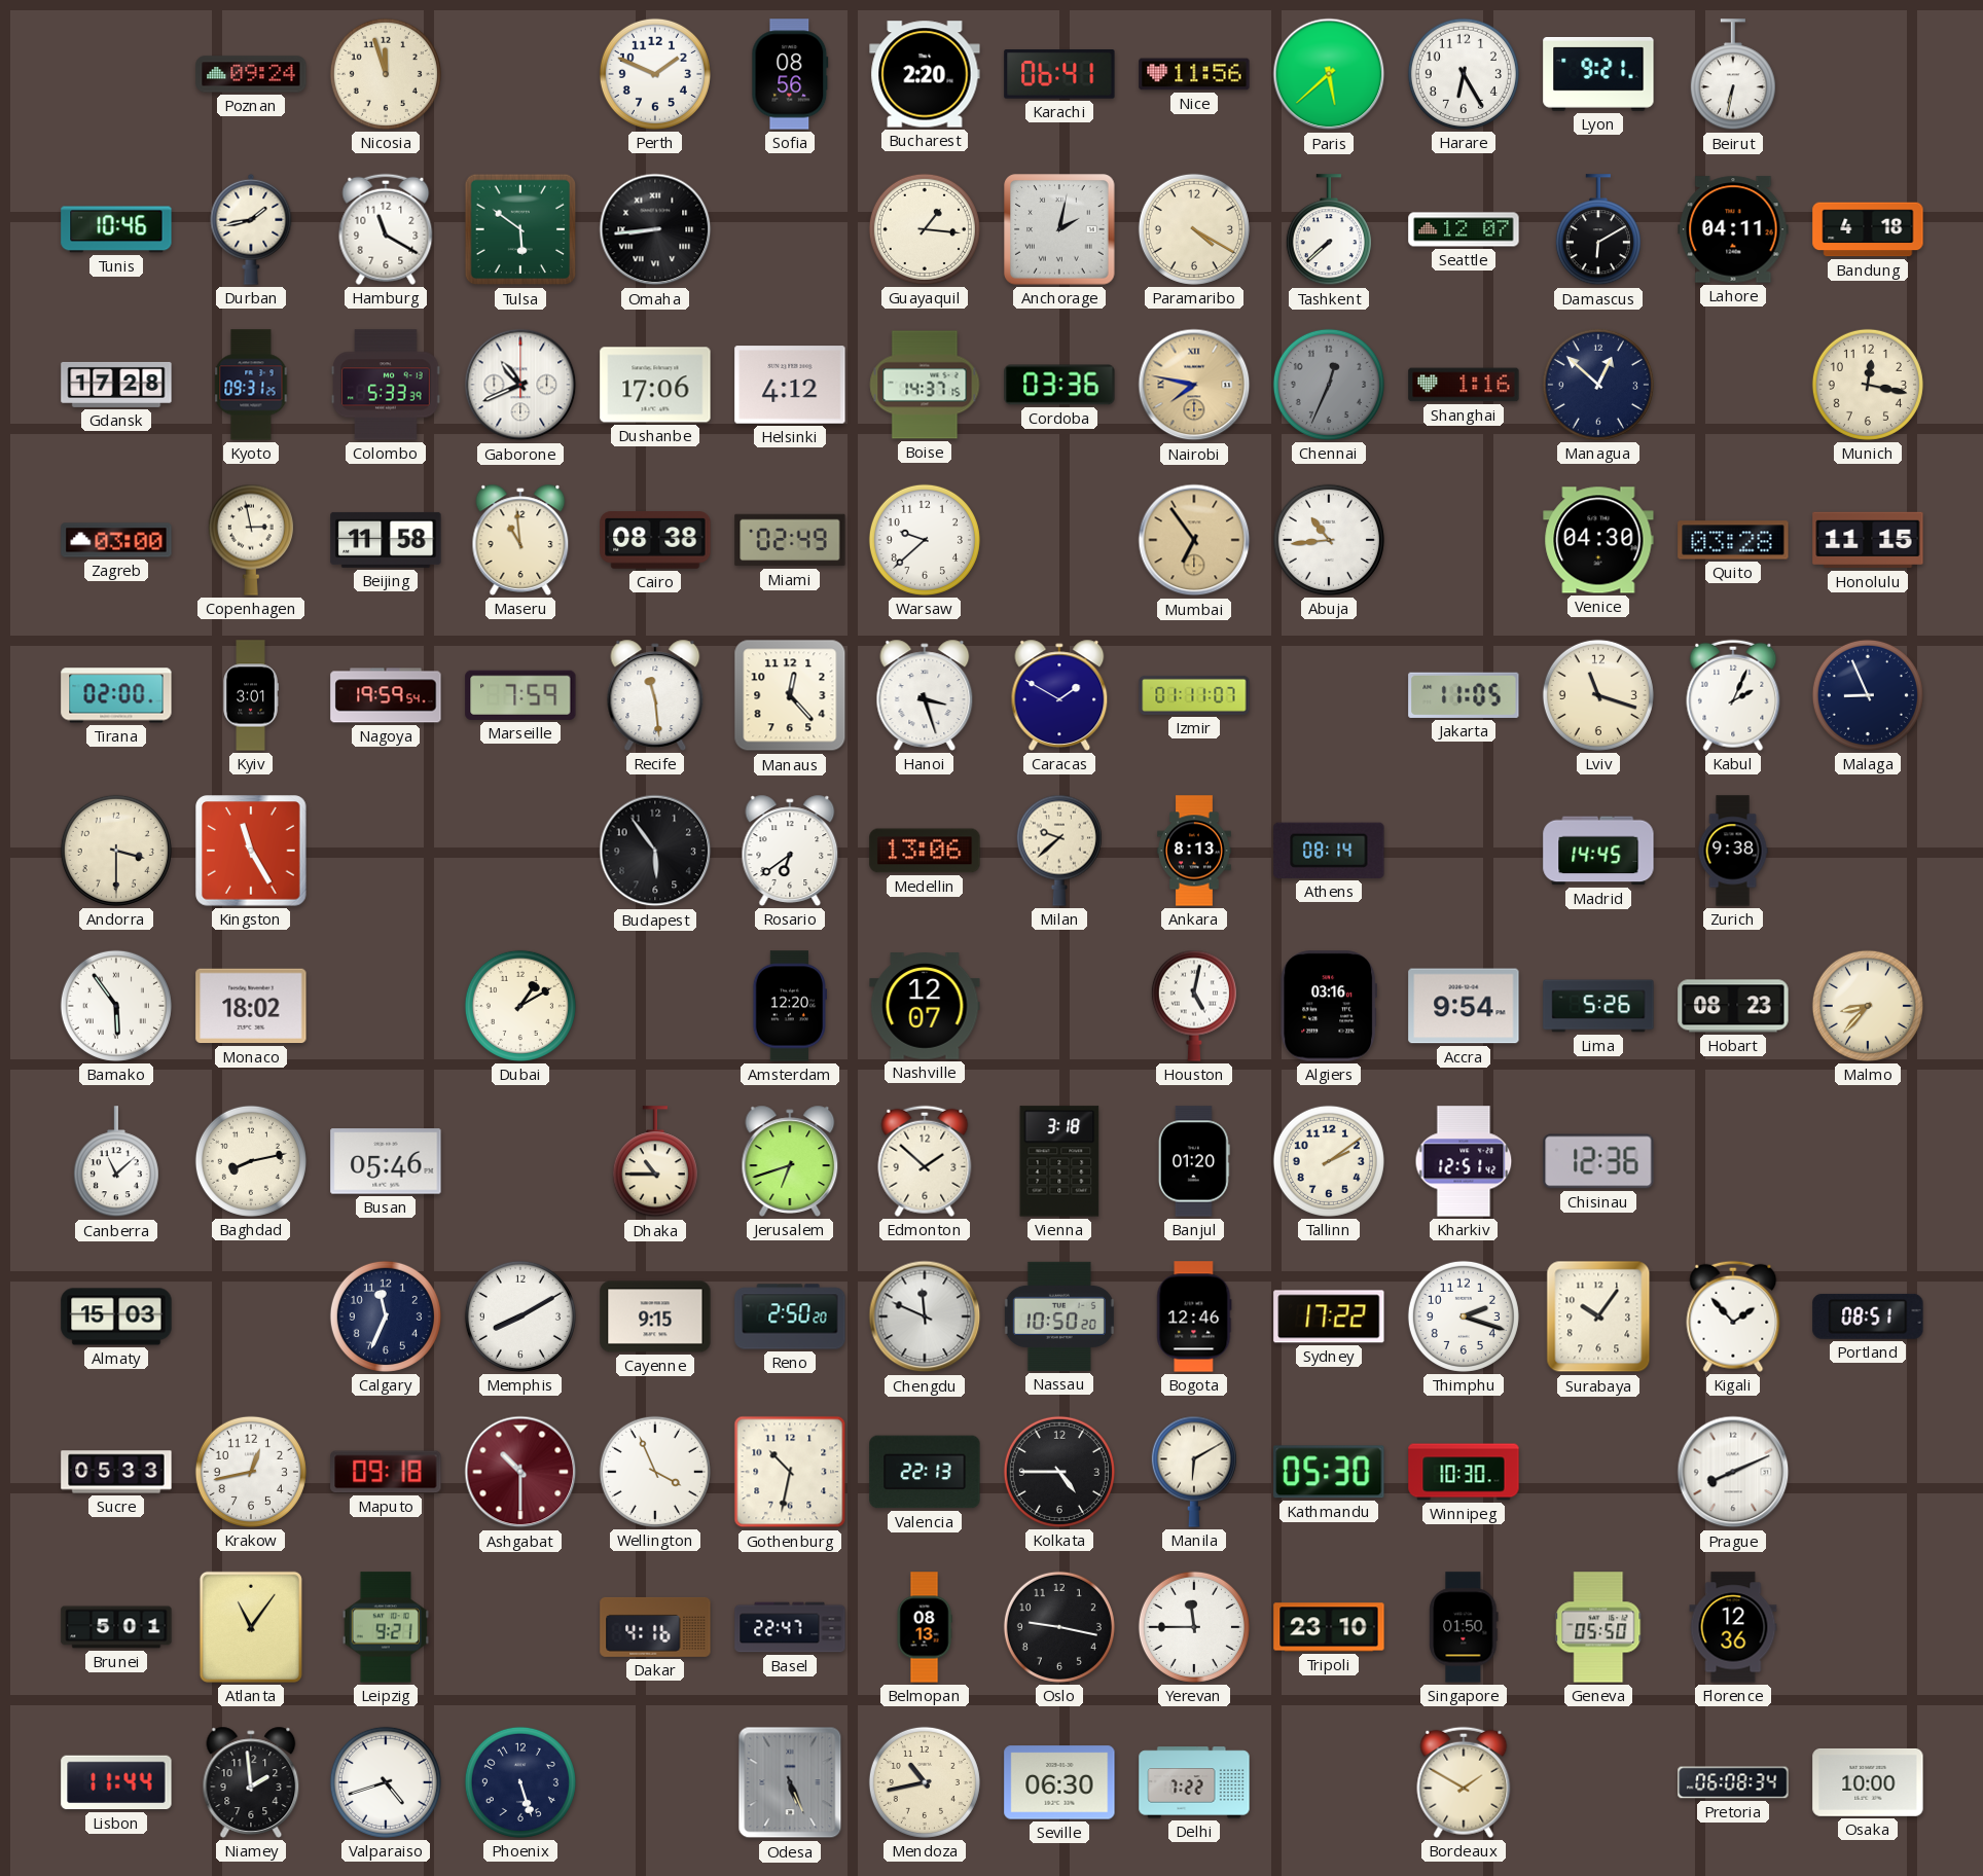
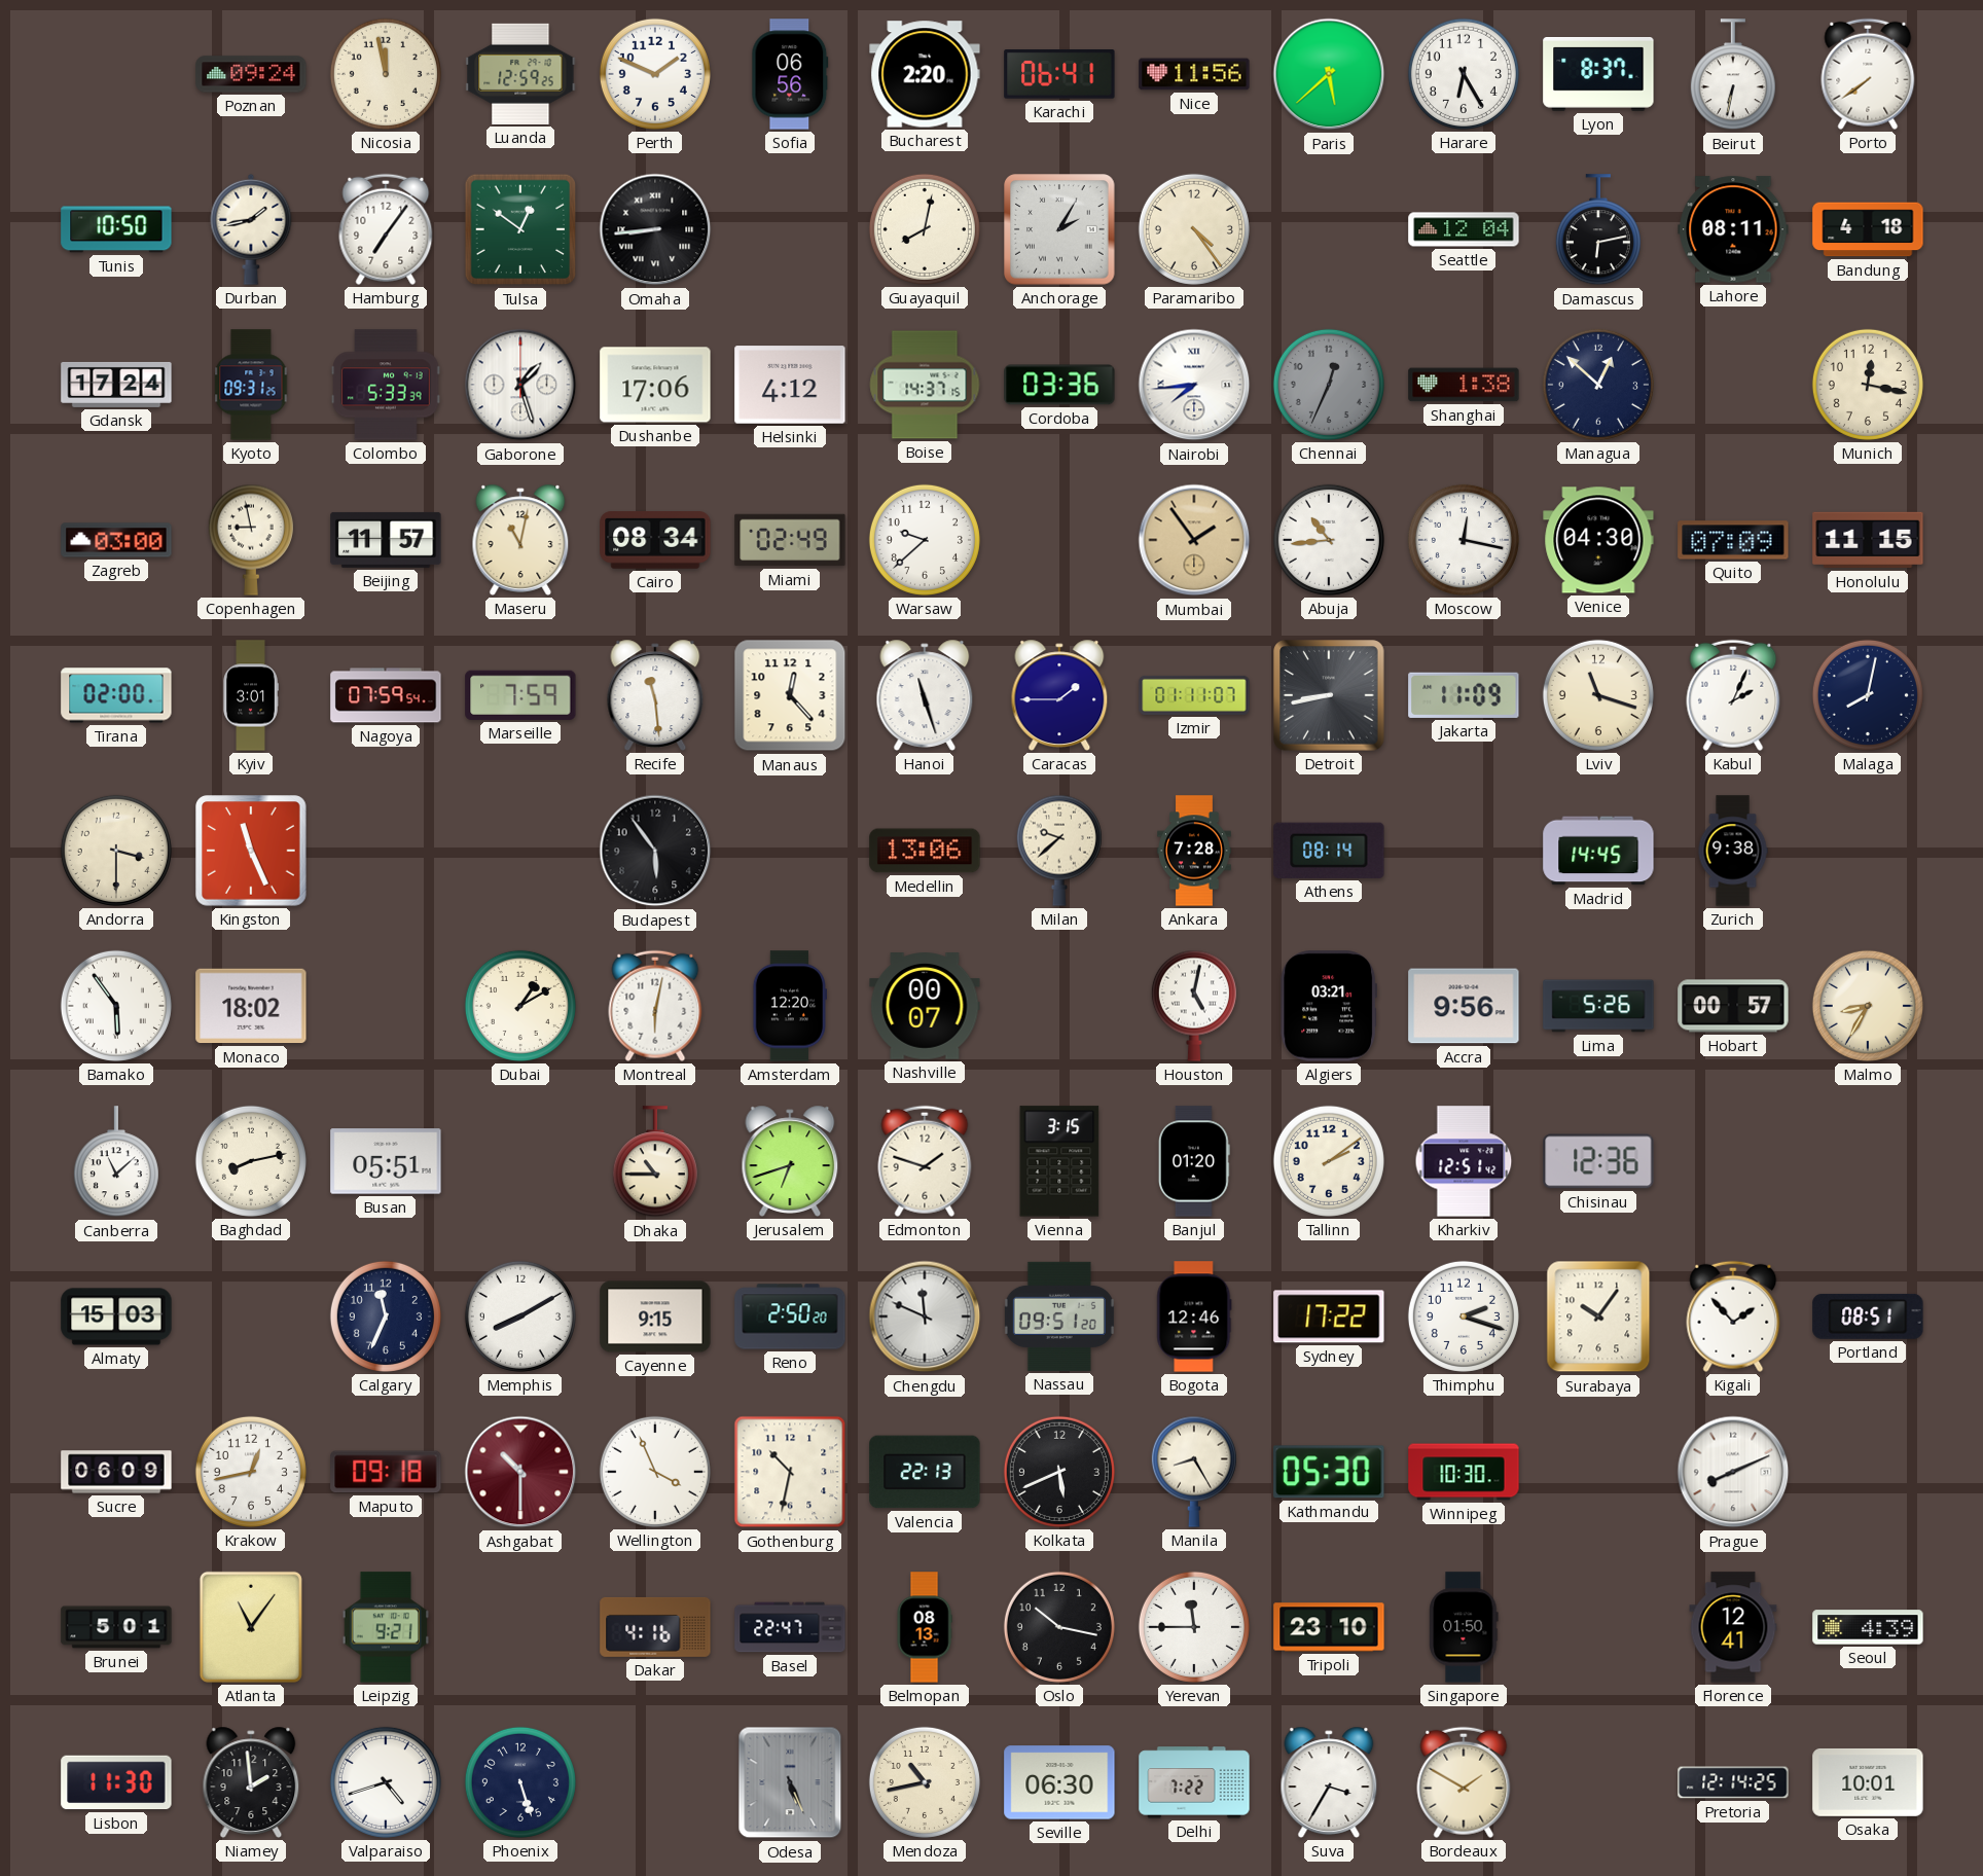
Nicosia: 11:57 -> 11:58
Luanda: none -> 12:59
Sofia: 08:56 -> 06:56
Lyon: 9:21 -> 8:37
Porto: none -> 7:39
Tunis: 10:46 -> 10:50
Hamburg: 11:20 -> 7:06
Tulsa: 5:51 -> 12:51
Guayaquil: 1:16 -> 8:02
Anchorage: 2:02 -> 2:05
Paramaribo: 4:20 -> 4:24
Tashkent: 7:38 -> none
Seattle: 12:07 -> 12:04
Damascus: 6:10 -> 6:13
Lahore: 04:11 -> 08:11
Gdansk: 17:28 -> 17:24
Gaborone: 10:41 -> 1:27
Nairobi: 7:47 -> 7:44
Nairobi dial: champagne -> white
Shanghai: 1:16 -> 1:38
Copenhagen: 2:58 -> 8:58
Beijing: 11:58 -> 11:57
Maseru: 10:59 -> 11:02
Cairo: 08:38 -> 08:34
Mumbai: 6:54 -> 1:54
Moscow: none -> 12:17
Quito: 03:28 -> 07:09
Nagoya: 19:59 -> 07:59
Hanoi: 3:27 -> 11:27
Caracas: 1:50 -> 1:45
Detroit: none -> 8:43
Jakarta: 11:05 -> 11:09
Malaga: 8:56 -> 8:02
Kingston: 11:25 -> 11:26
Rosario: 6:39 -> none
Ankara: 8:13 -> 7:28
Montreal: none -> 6:02
Nashville: 12:07 -> 00:07
Algiers: 03:16 -> 03:21
Accra: 9:54 -> 9:56
Hobart: 08:23 -> 00:57
Malmo: 8:37 -> 8:35
Busan: 05:46 -> 05:51
Edmonton: 1:52 -> 1:48
Vienna: 3:18 -> 3:15
Nassau: 10:50 -> 09:51
Sucre: 05:33 -> 06:09
Kolkata: 4:45 -> 5:41
Manila: 6:10 -> 8:25
Oslo: 9:17 -> 10:17
Geneva: 05:50 -> none
Florence: 12:36 -> 12:41
Seoul: none -> 4:39
Lisbon: 11:44 -> 11:30
Suva: none -> 3:35
Pretoria: 06:08 -> 12:14
Osaka: 10:00 -> 10:01
